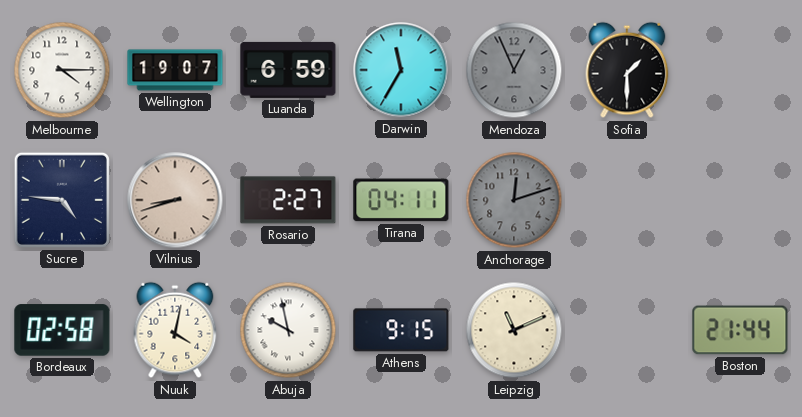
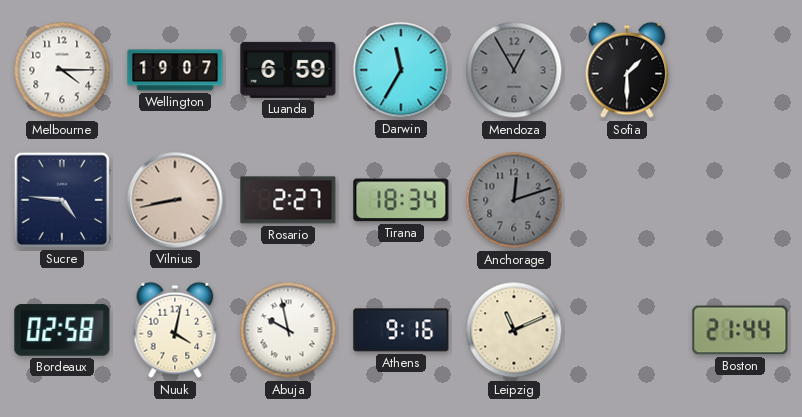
Mendoza: 12:56 -> 12:55
Vilnius: 8:42 -> 8:43
Tirana: 04:11 -> 18:34
Athens: 9:15 -> 9:16
